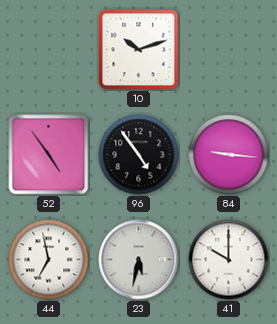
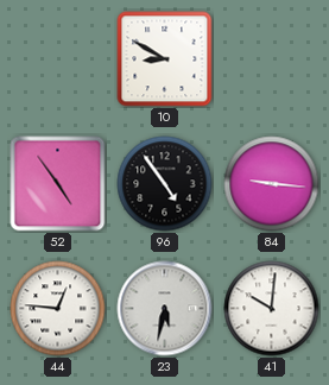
10: 10:12 -> 8:50
44: 6:58 -> 12:46
41: 10:00 -> 10:01
